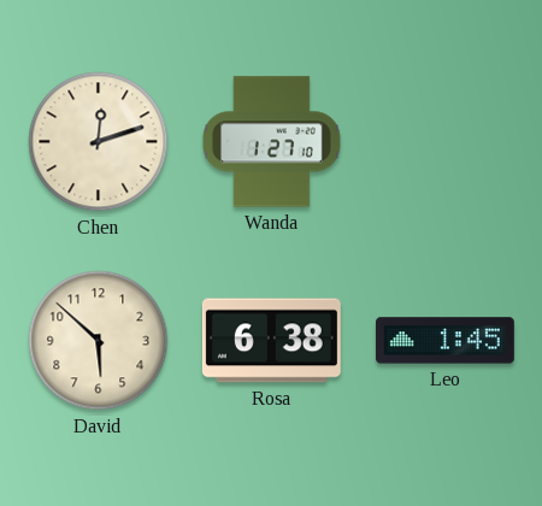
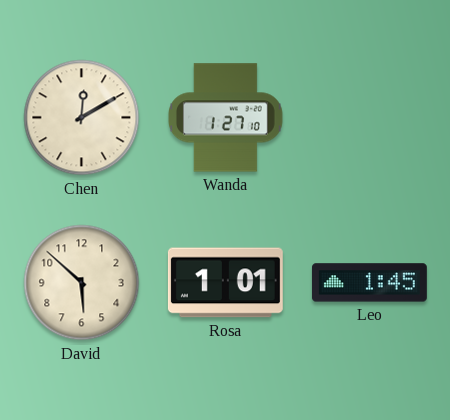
Chen: 12:12 -> 12:10
Rosa: 6:38 -> 1:01
